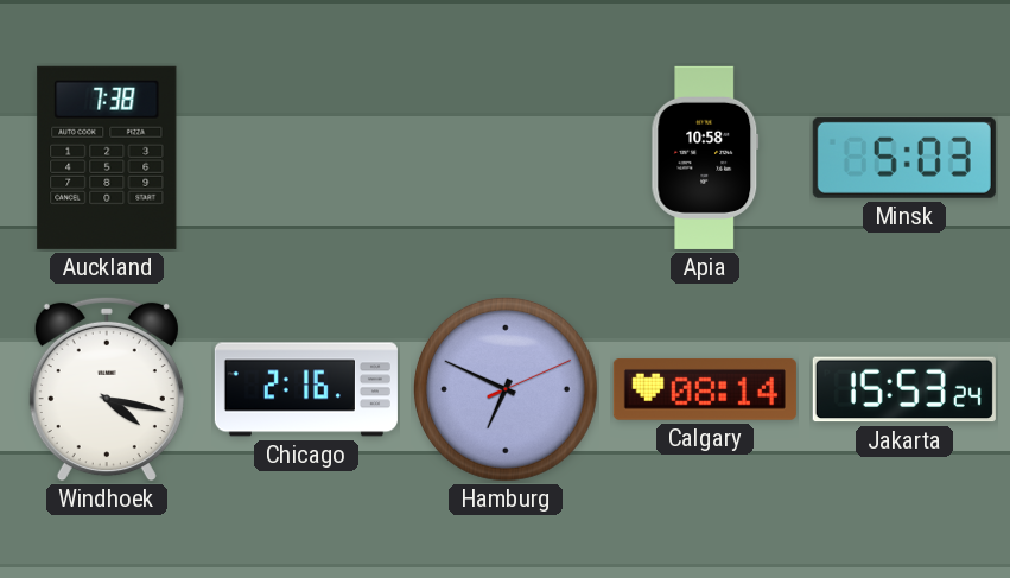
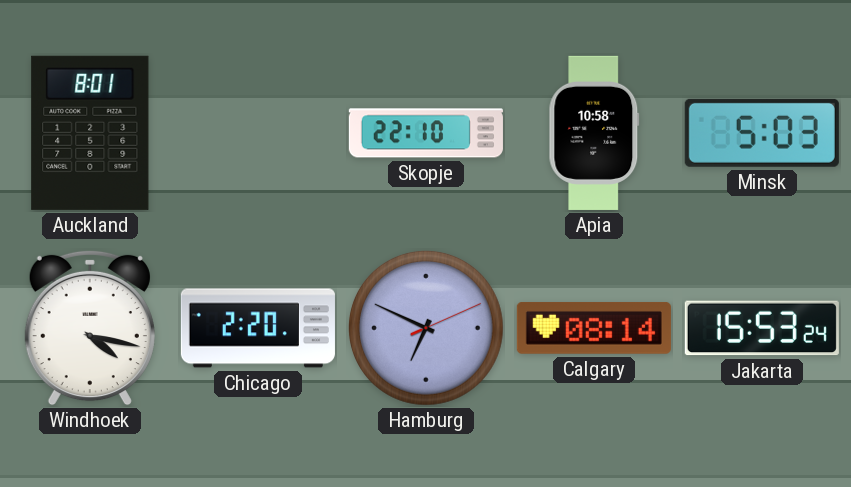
Auckland: 7:38 -> 8:01
Skopje: none -> 22:10
Chicago: 2:16 -> 2:20
